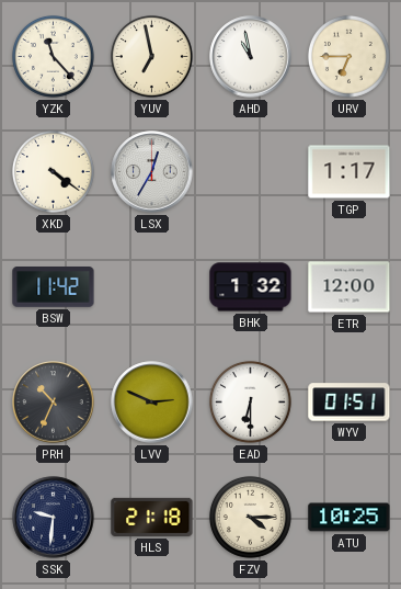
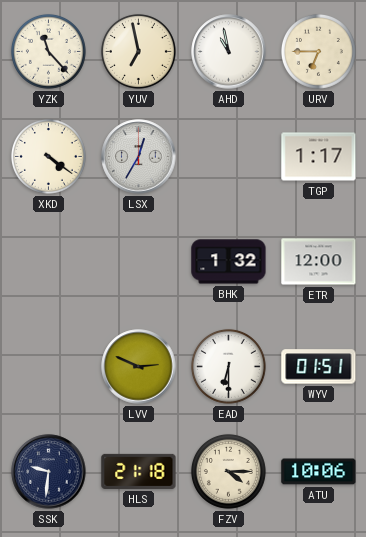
BSW: 11:42 -> none
PRH: 10:34 -> none
ATU: 10:25 -> 10:06
